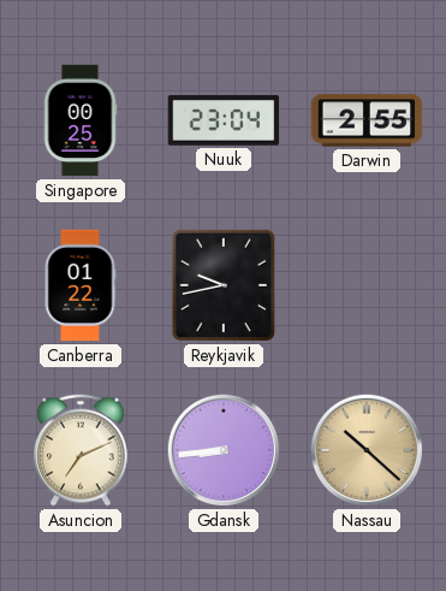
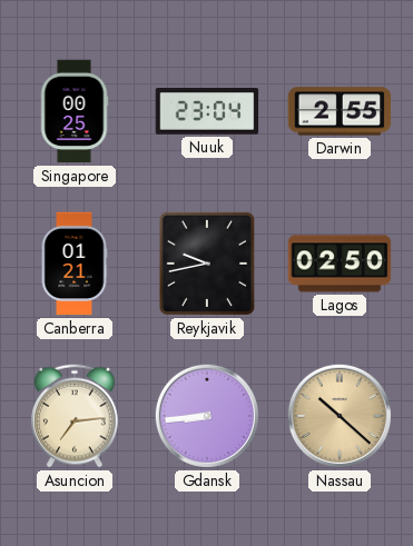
Canberra: 01:22 -> 01:21
Lagos: none -> 02:50
Asuncion: 7:11 -> 7:14
